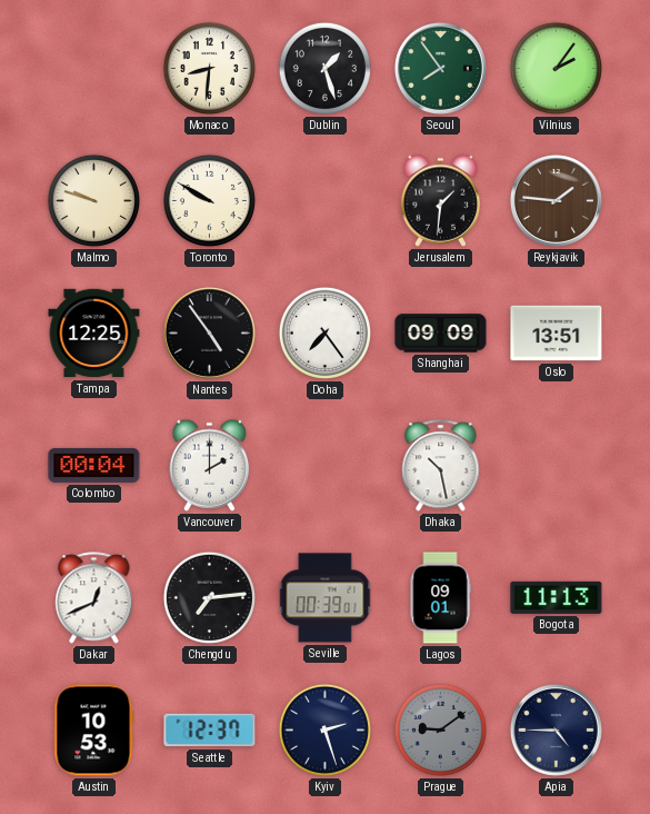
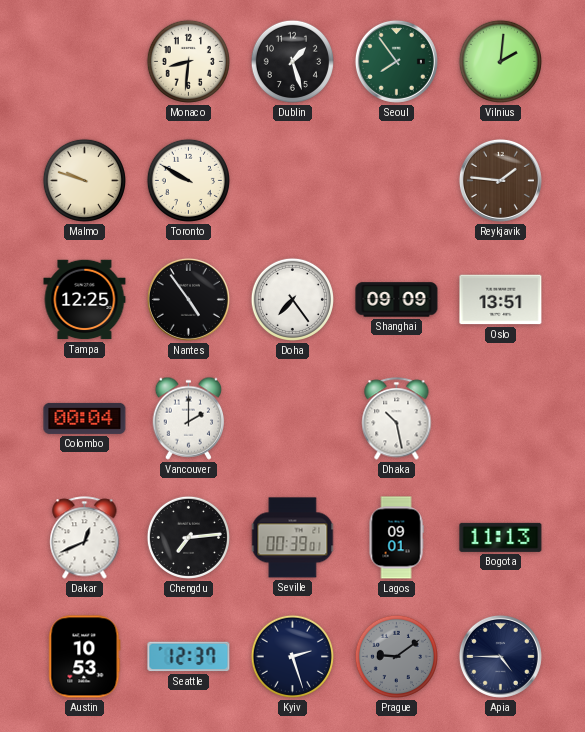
Vilnius: 2:06 -> 2:01
Jerusalem: 1:31 -> none
